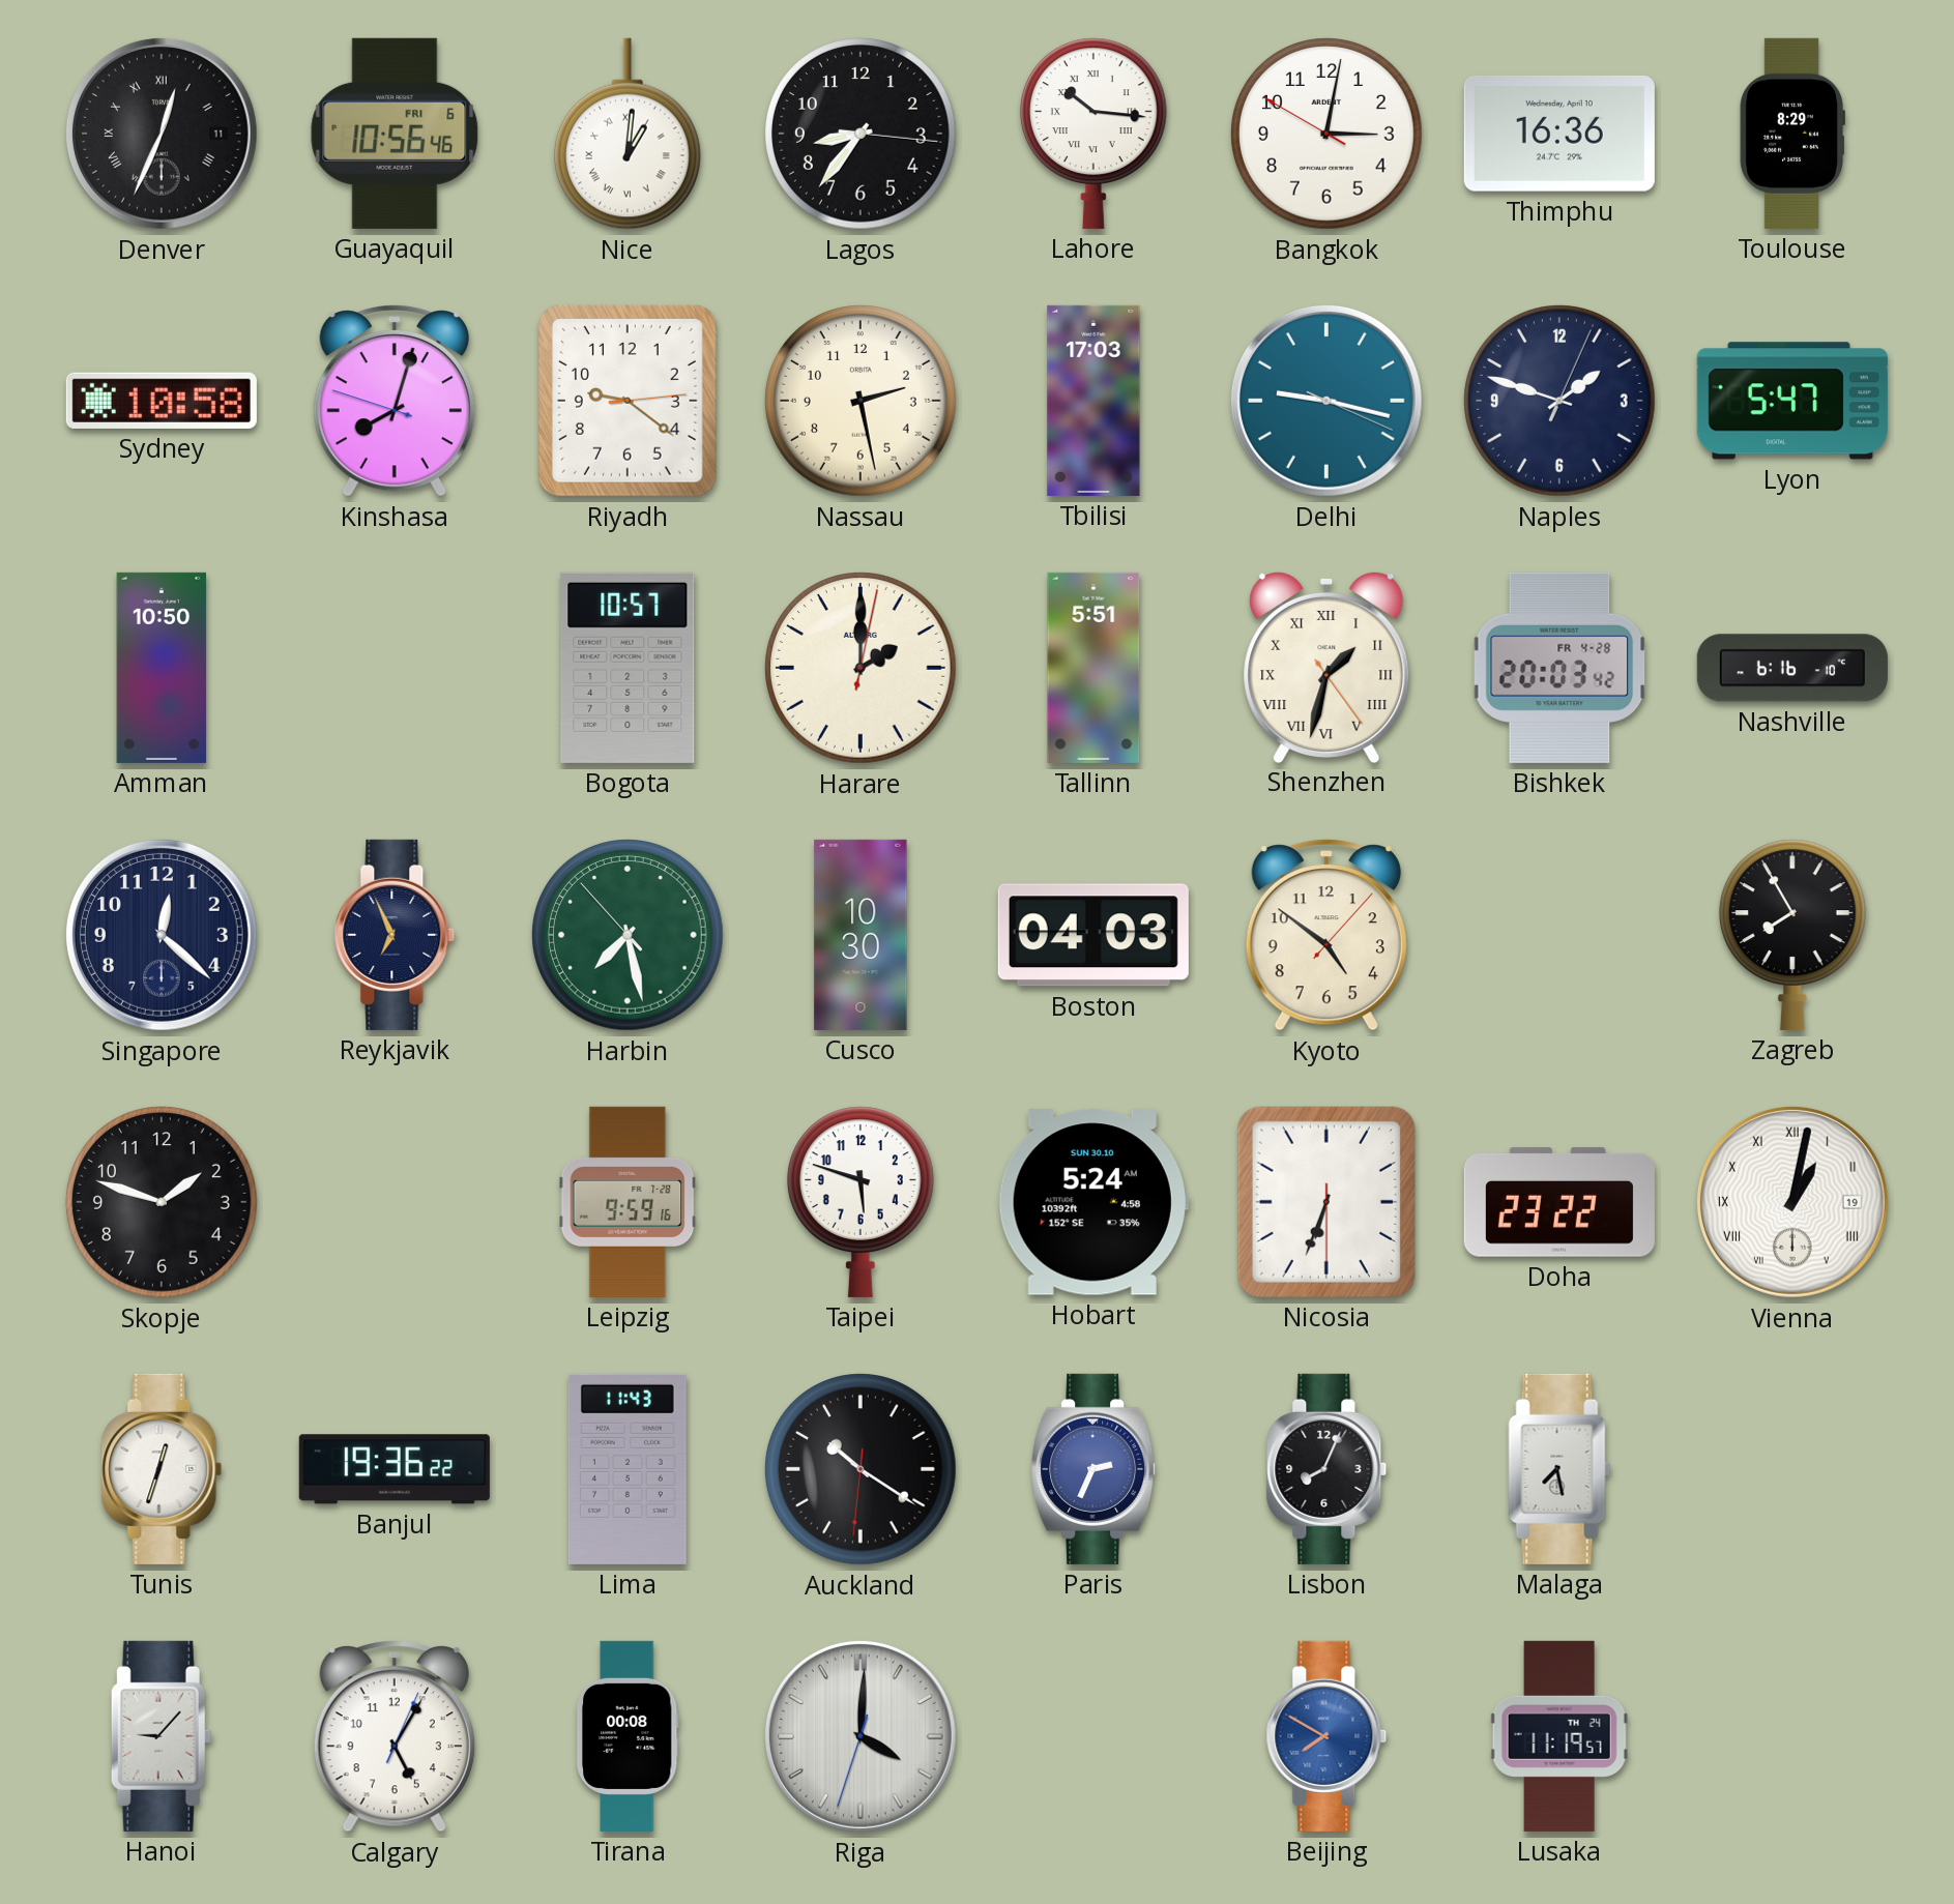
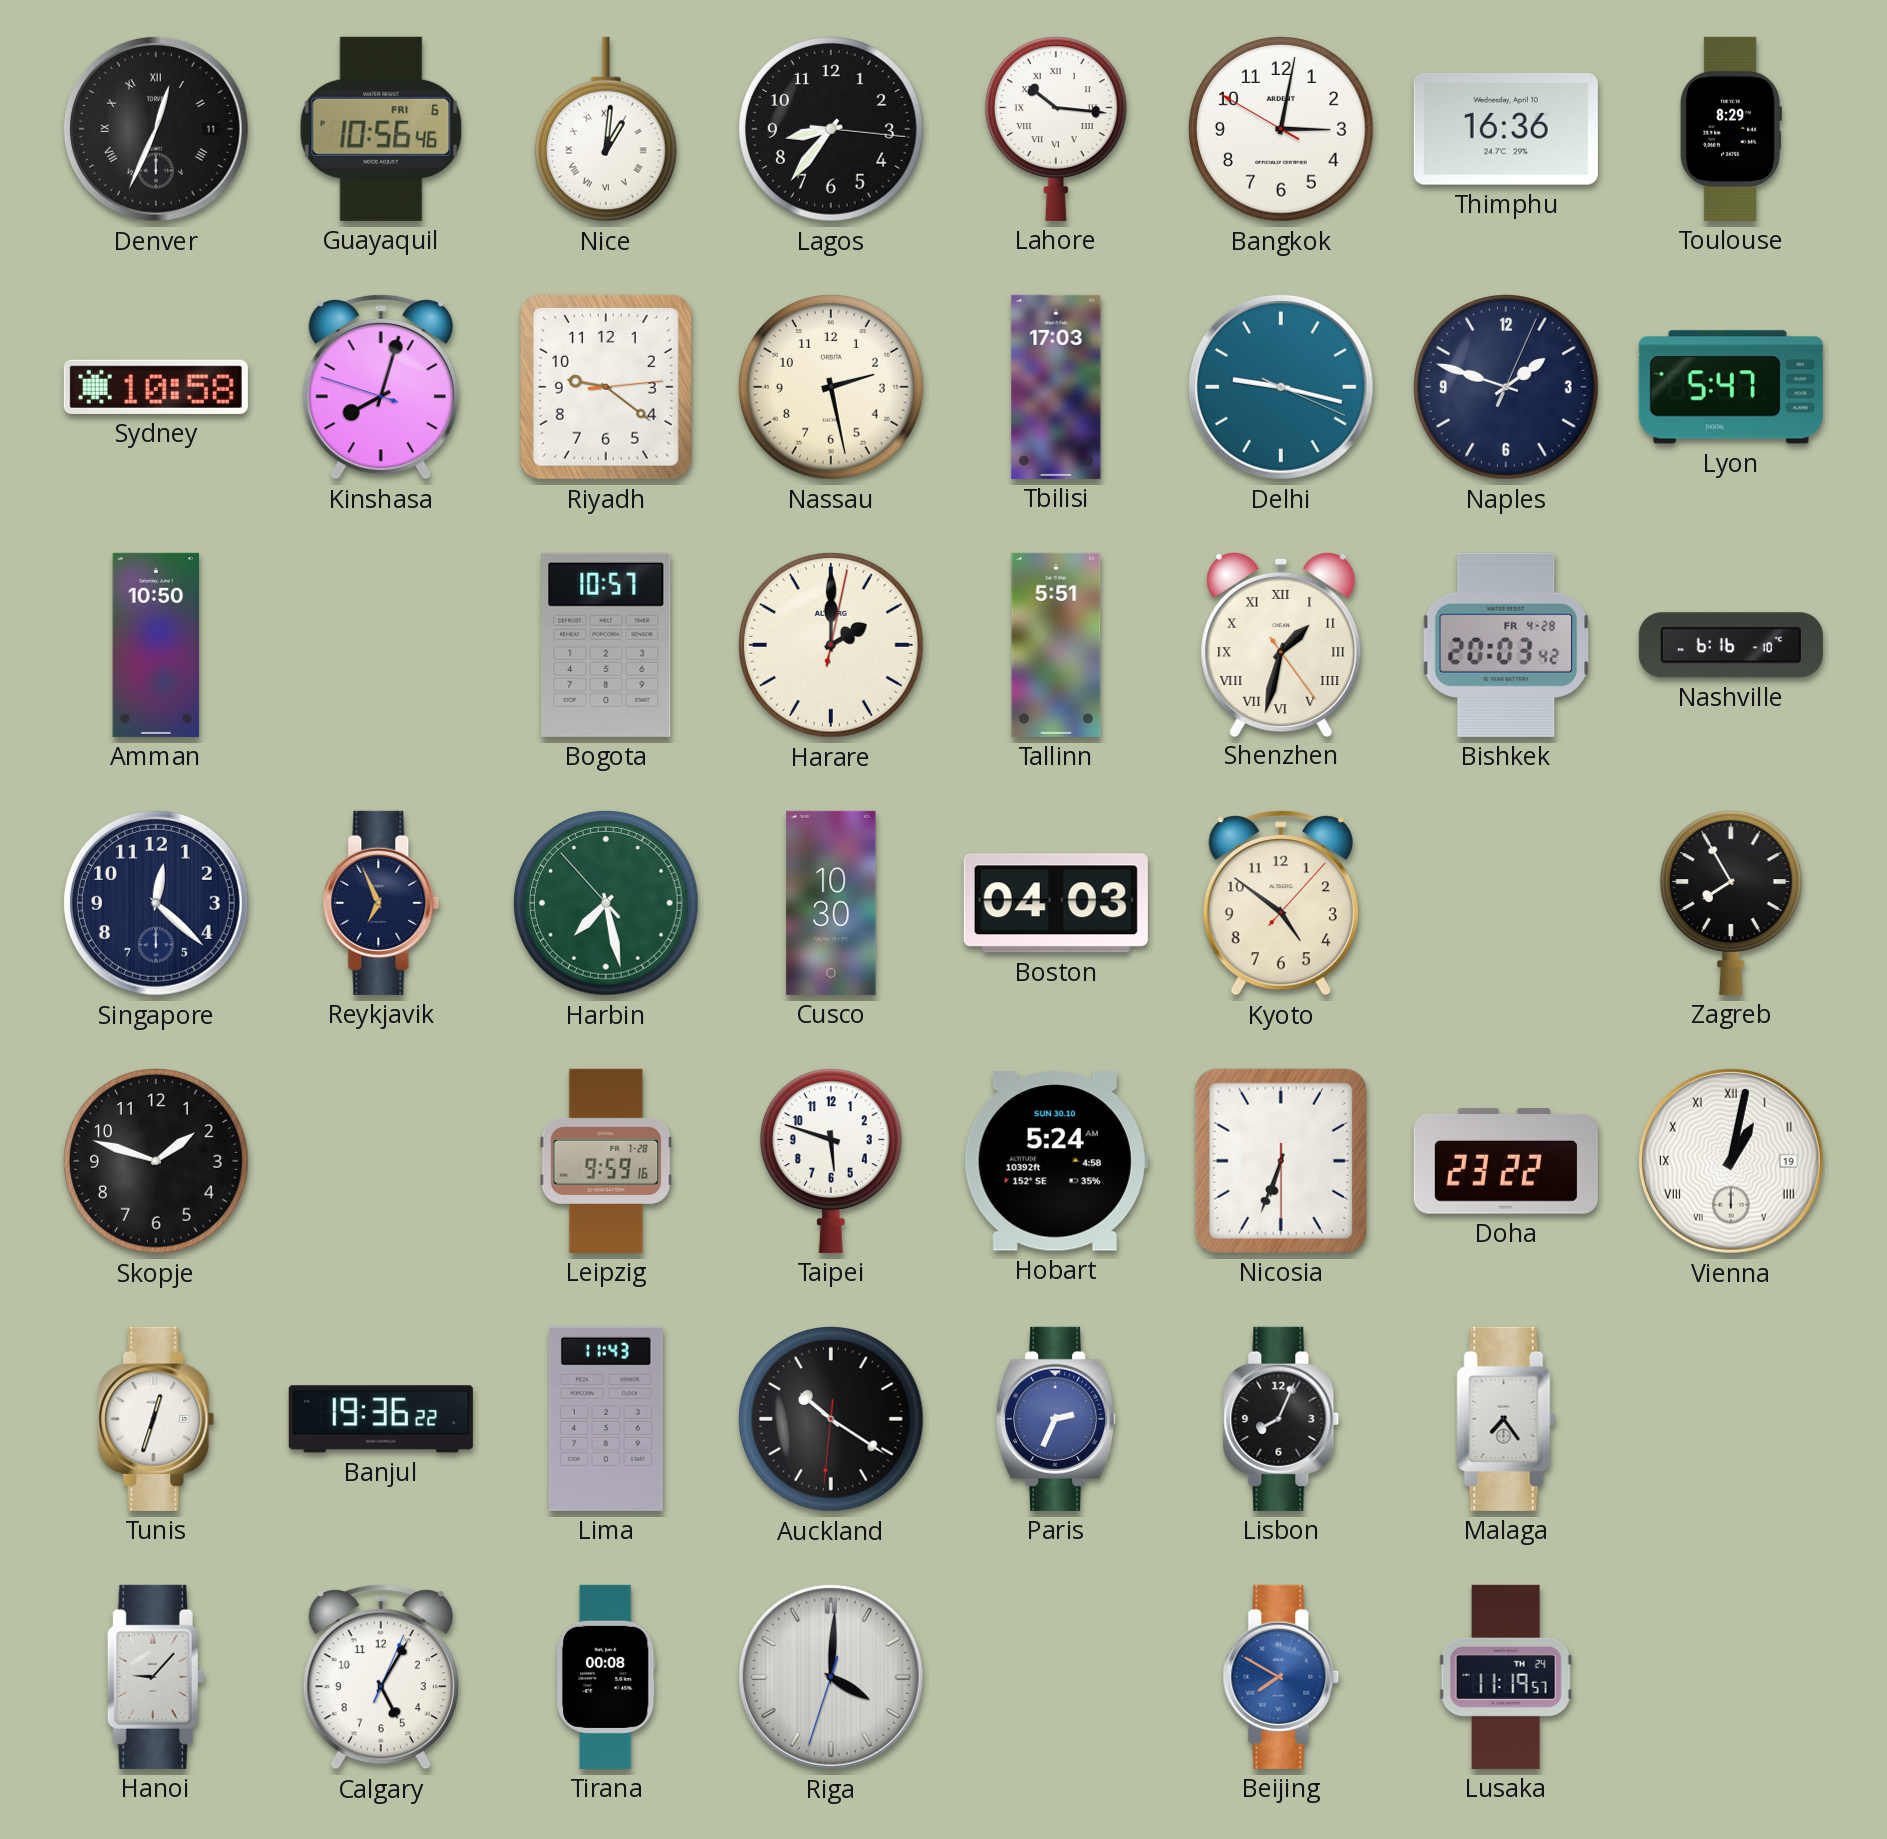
Malaga: 7:28 -> 7:24
